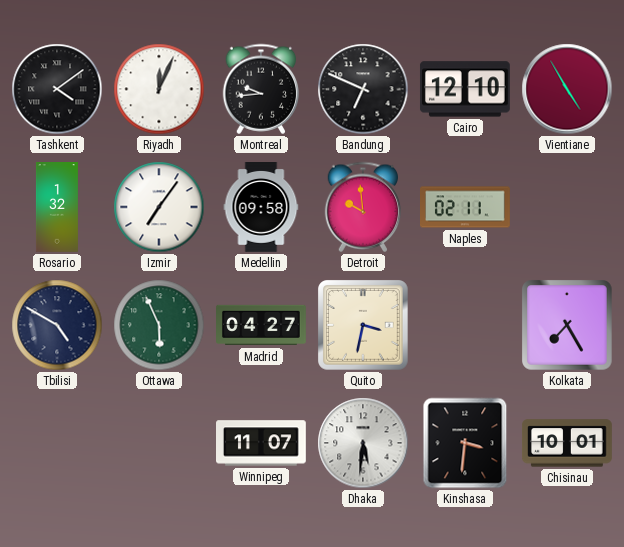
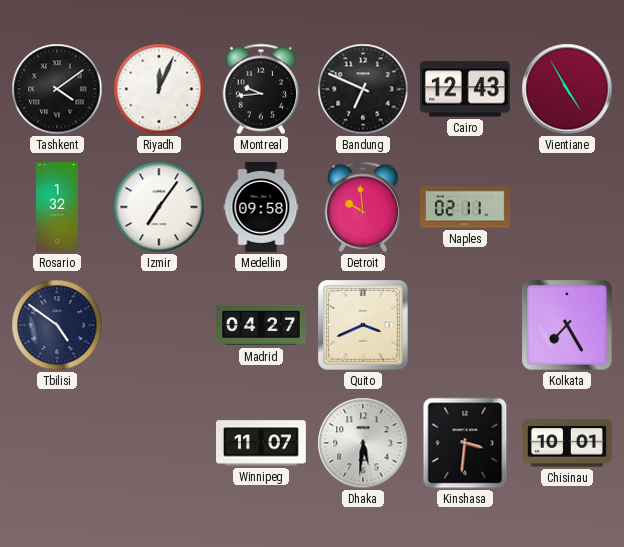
Cairo: 12:10 -> 12:43
Tbilisi: 4:50 -> 4:51
Ottawa: 5:56 -> none
Quito: 3:32 -> 3:41
